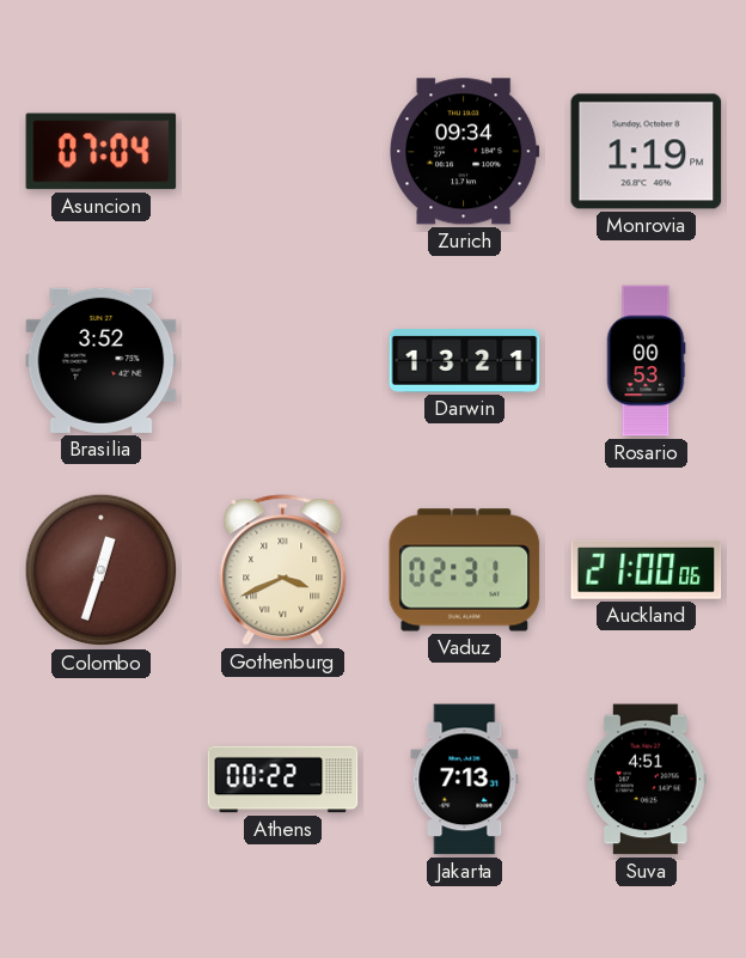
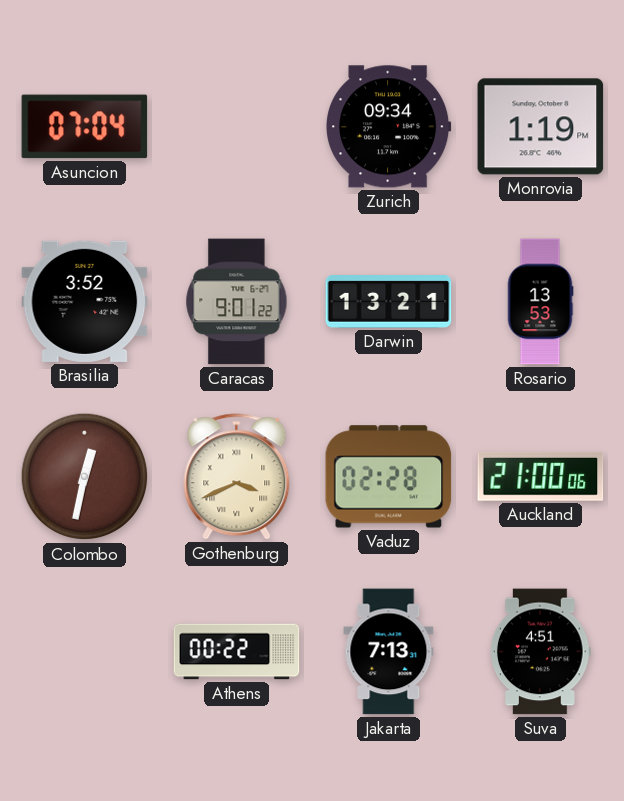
Caracas: none -> 9:01
Rosario: 00:53 -> 13:53
Colombo: 12:33 -> 12:32
Vaduz: 02:31 -> 02:28
